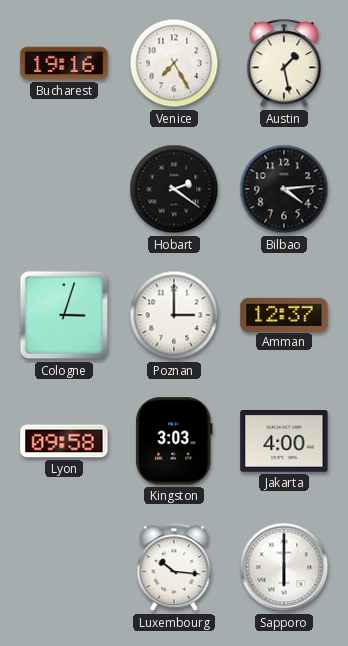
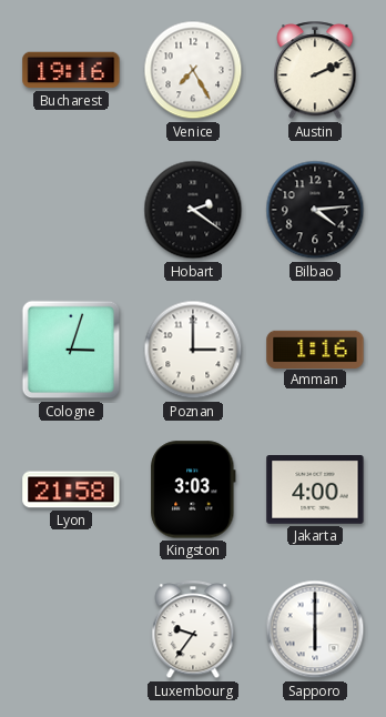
Austin: 1:28 -> 2:11
Amman: 12:37 -> 1:16
Lyon: 09:58 -> 21:58
Luxembourg: 10:16 -> 9:36
